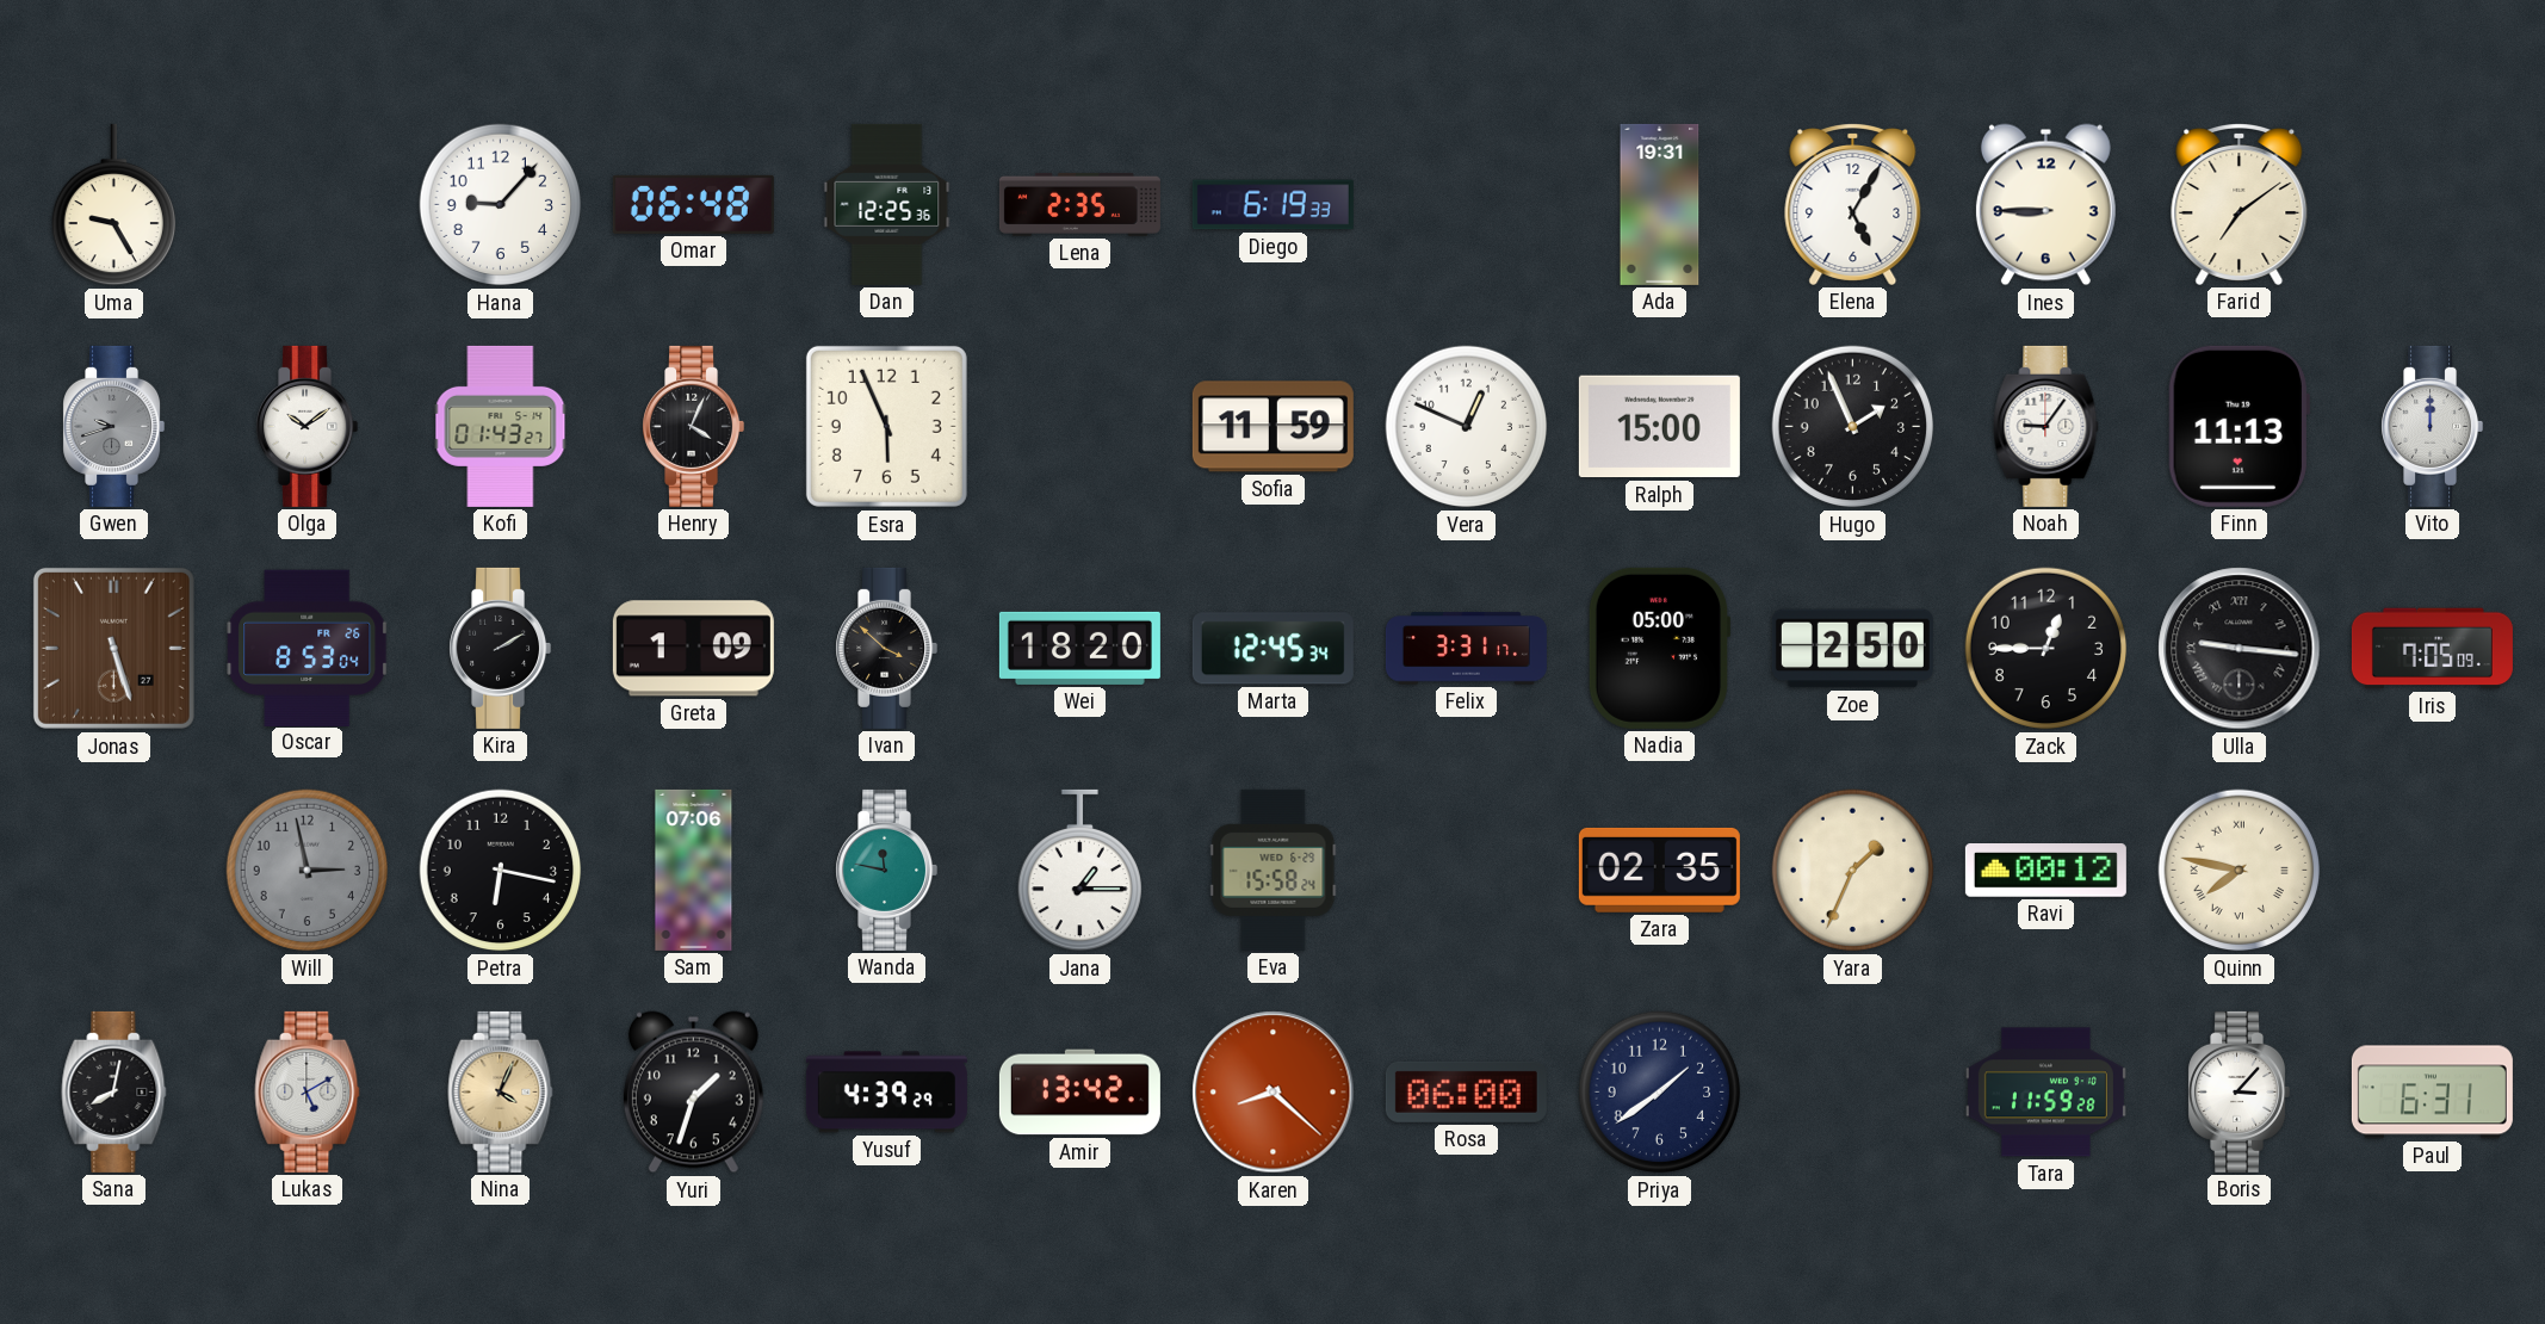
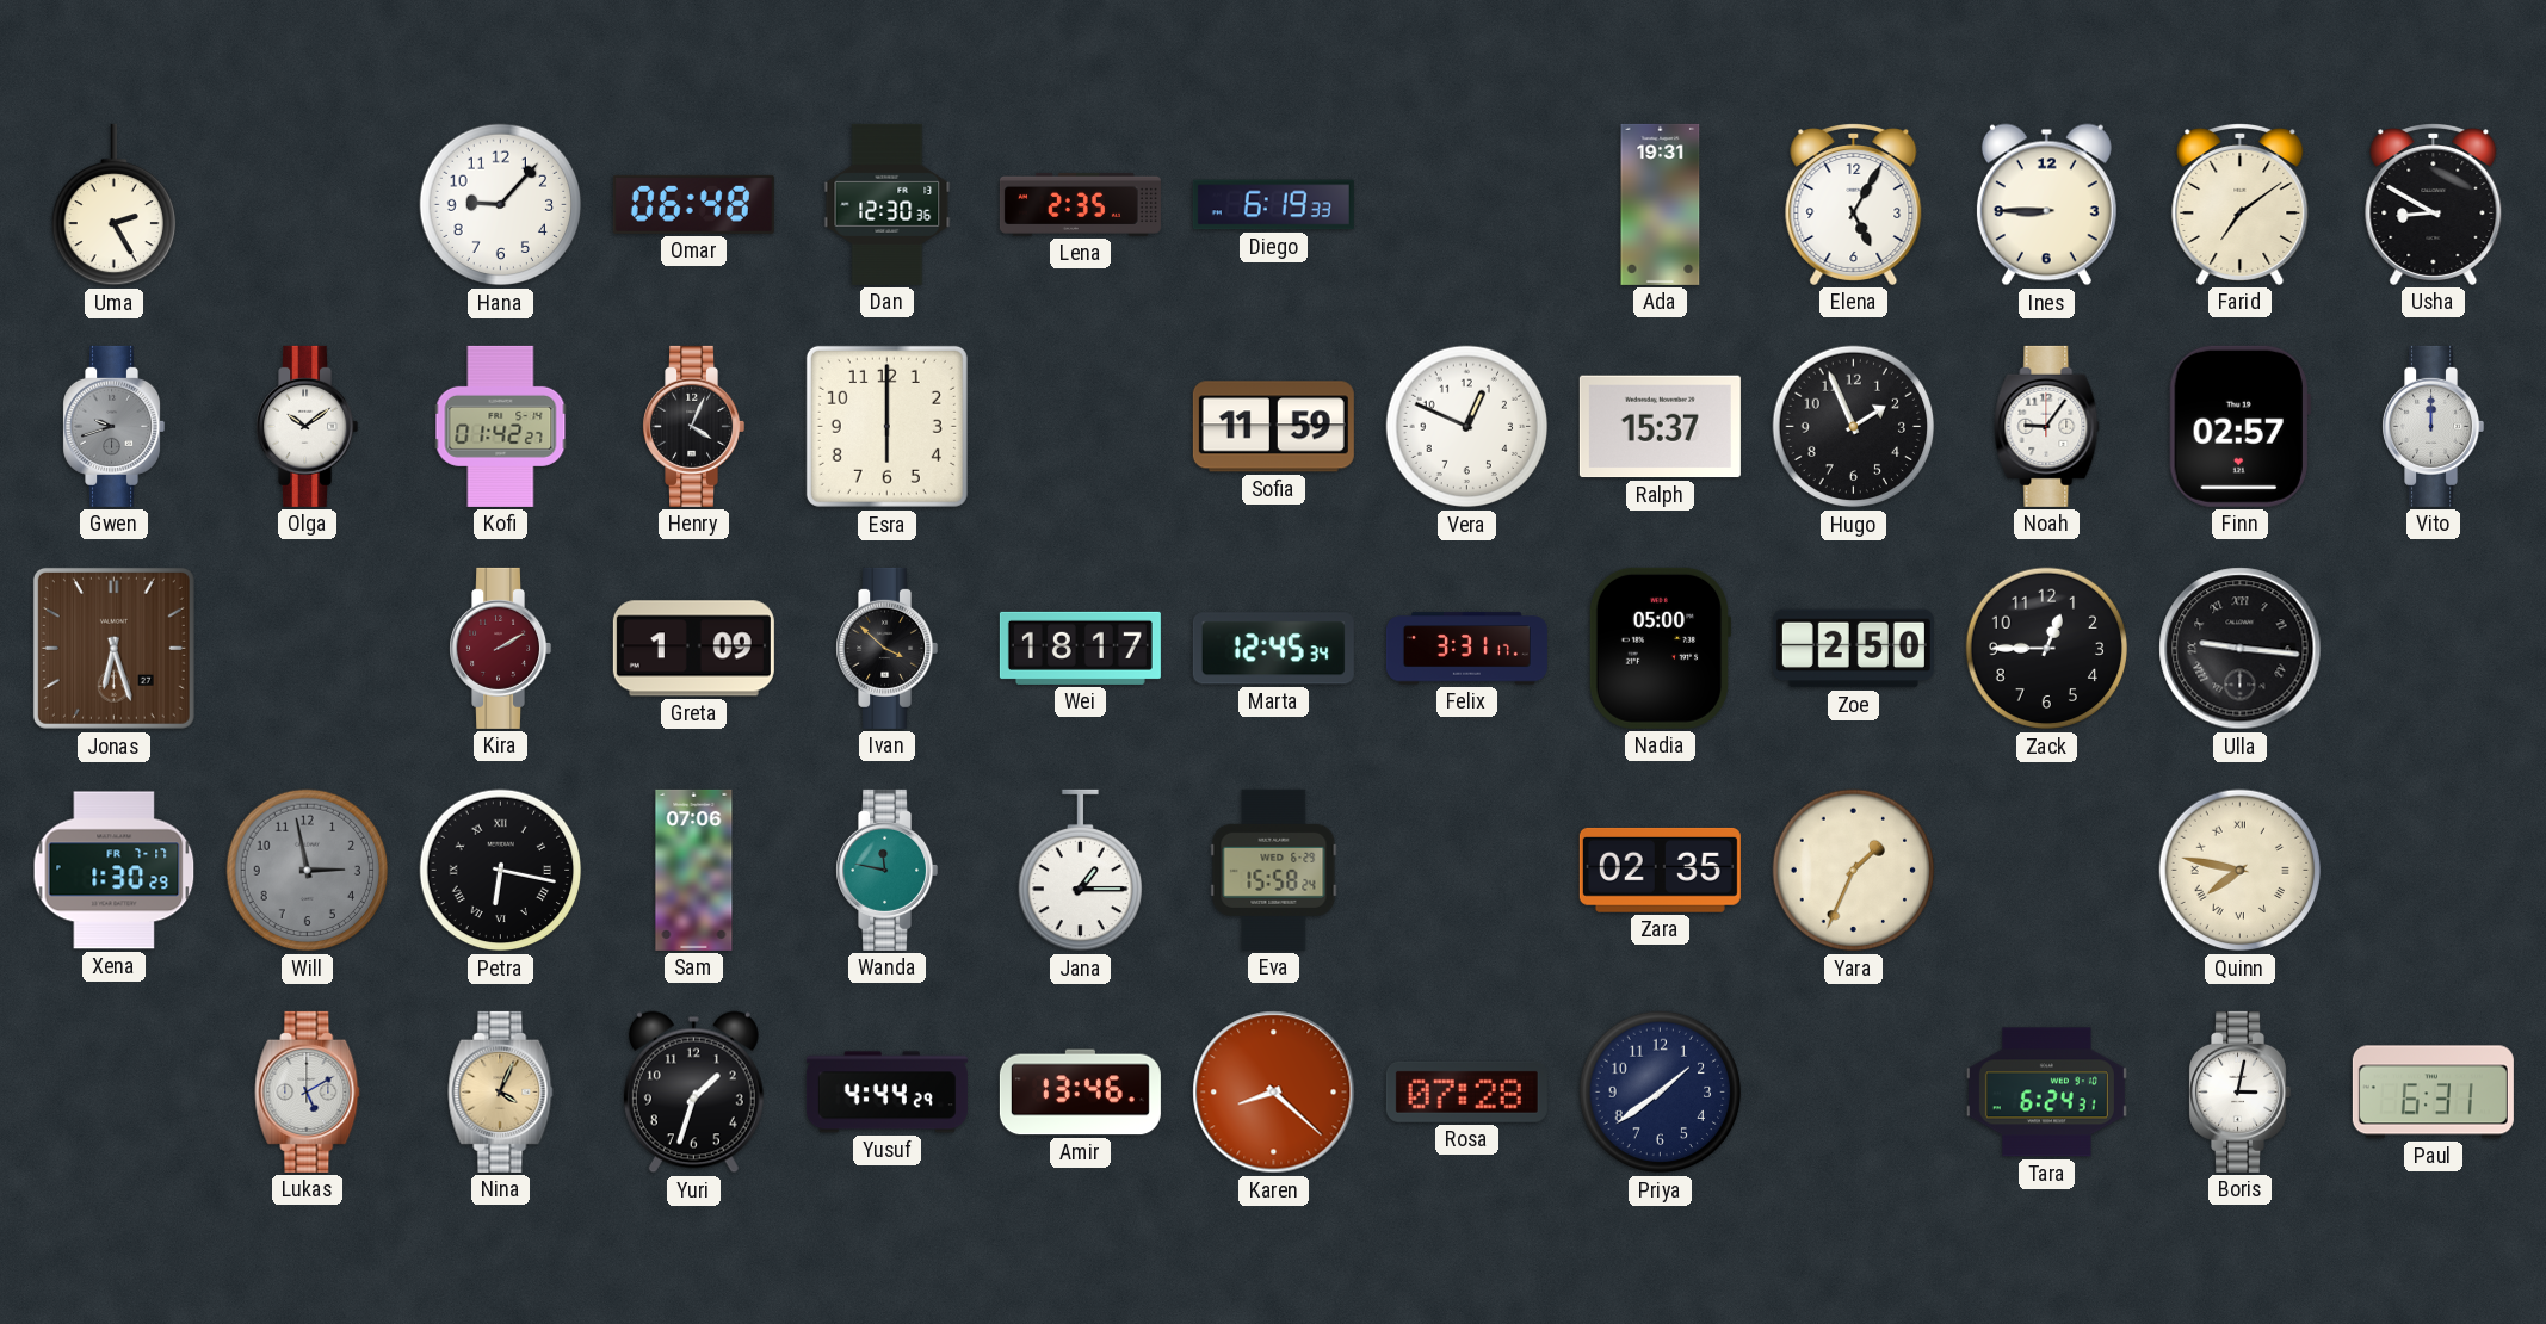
Uma: 9:25 -> 2:25
Dan: 12:25 -> 12:30
Usha: none -> 8:50
Kofi: 01:43 -> 01:42
Esra: 5:56 -> 6:00
Ralph: 15:00 -> 15:37
Finn: 11:13 -> 02:57
Jonas: 5:27 -> 6:27
Oscar: 8:53 -> none
Kira dial: black -> burgundy
Wei: 18:20 -> 18:17
Iris: 7:05 -> none
Xena: none -> 1:30
Petra numerals: Arabic -> Roman
Ravi: 00:12 -> none
Sana: 8:02 -> none
Yusuf: 4:39 -> 4:44
Amir: 13:42 -> 13:46
Rosa: 06:00 -> 07:28
Tara: 11:59 -> 6:24
Boris: 3:07 -> 3:02
